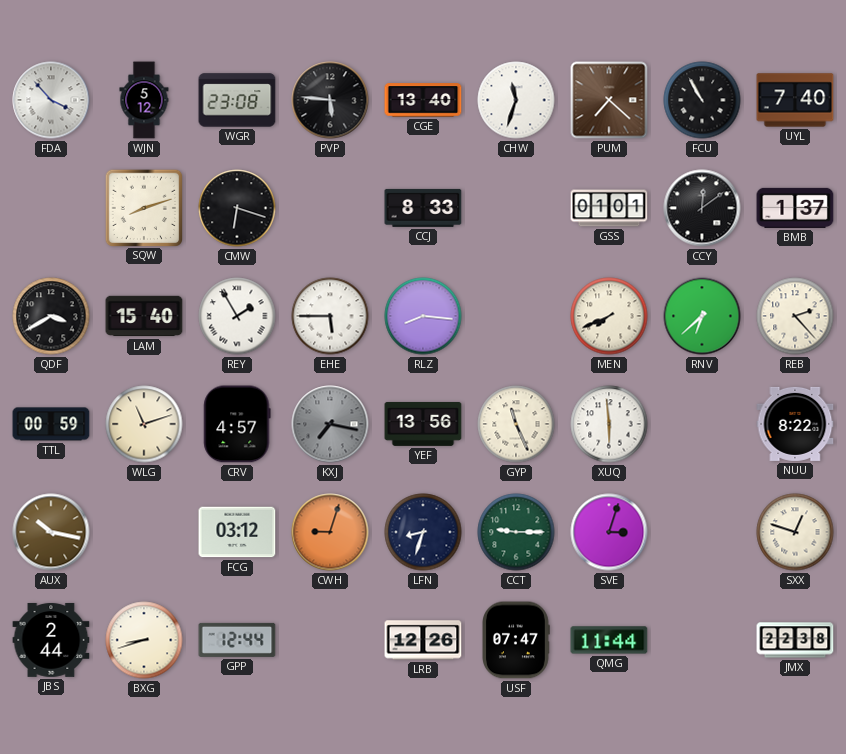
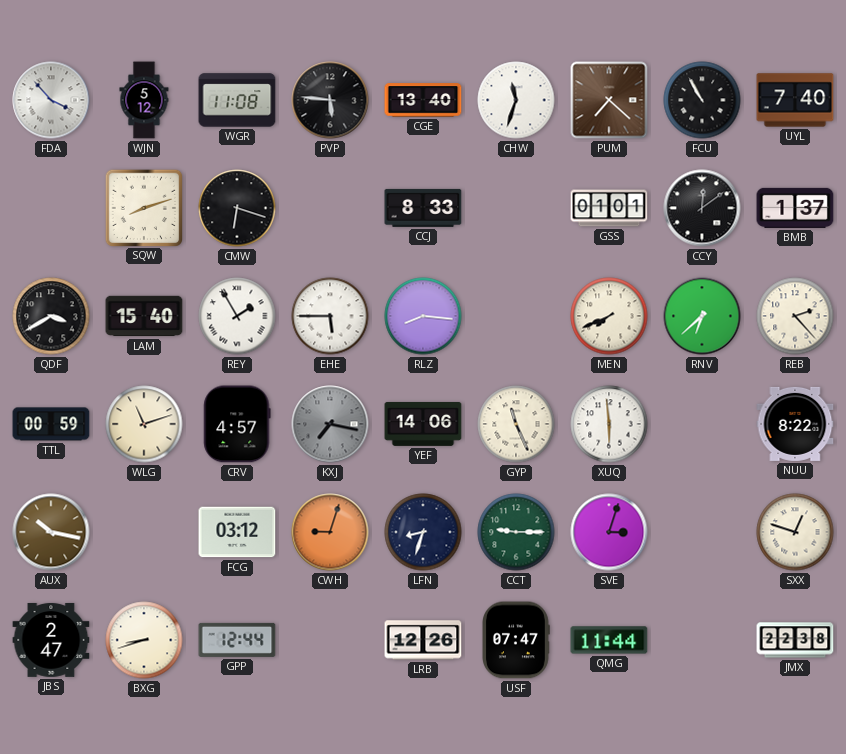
WGR: 23:08 -> 11:08
YEF: 13:56 -> 14:06
JBS: 2:44 -> 2:47
